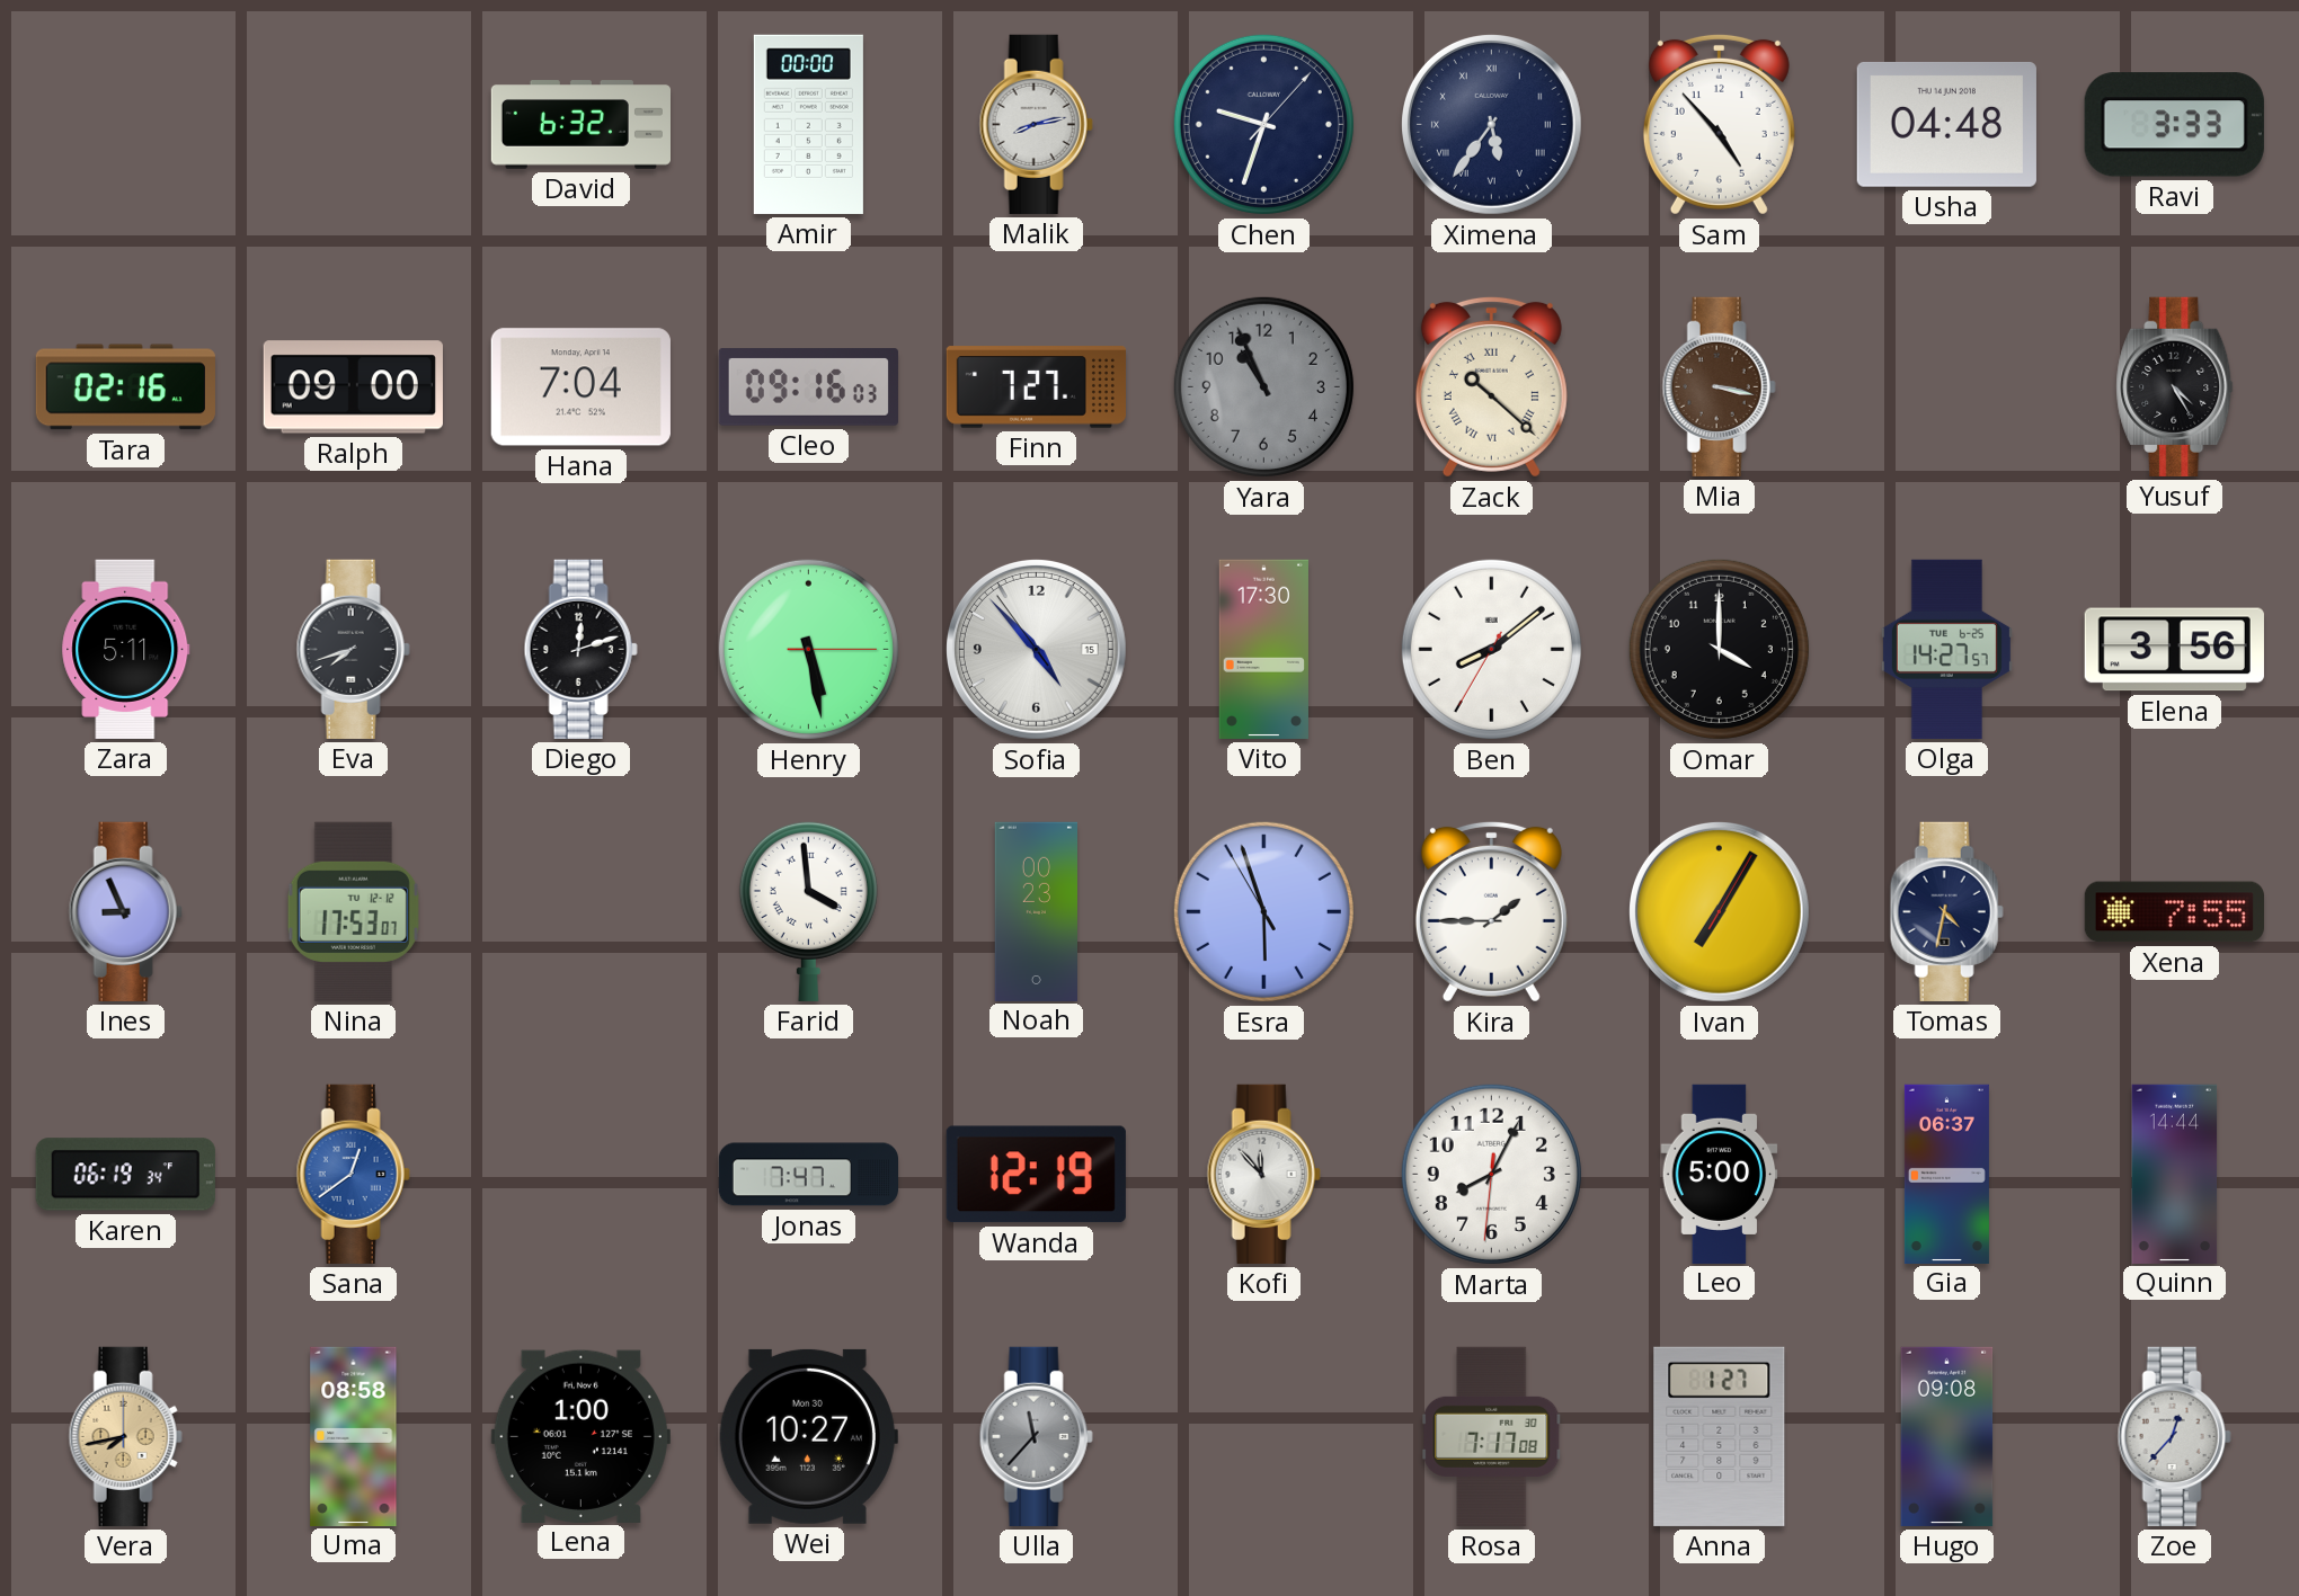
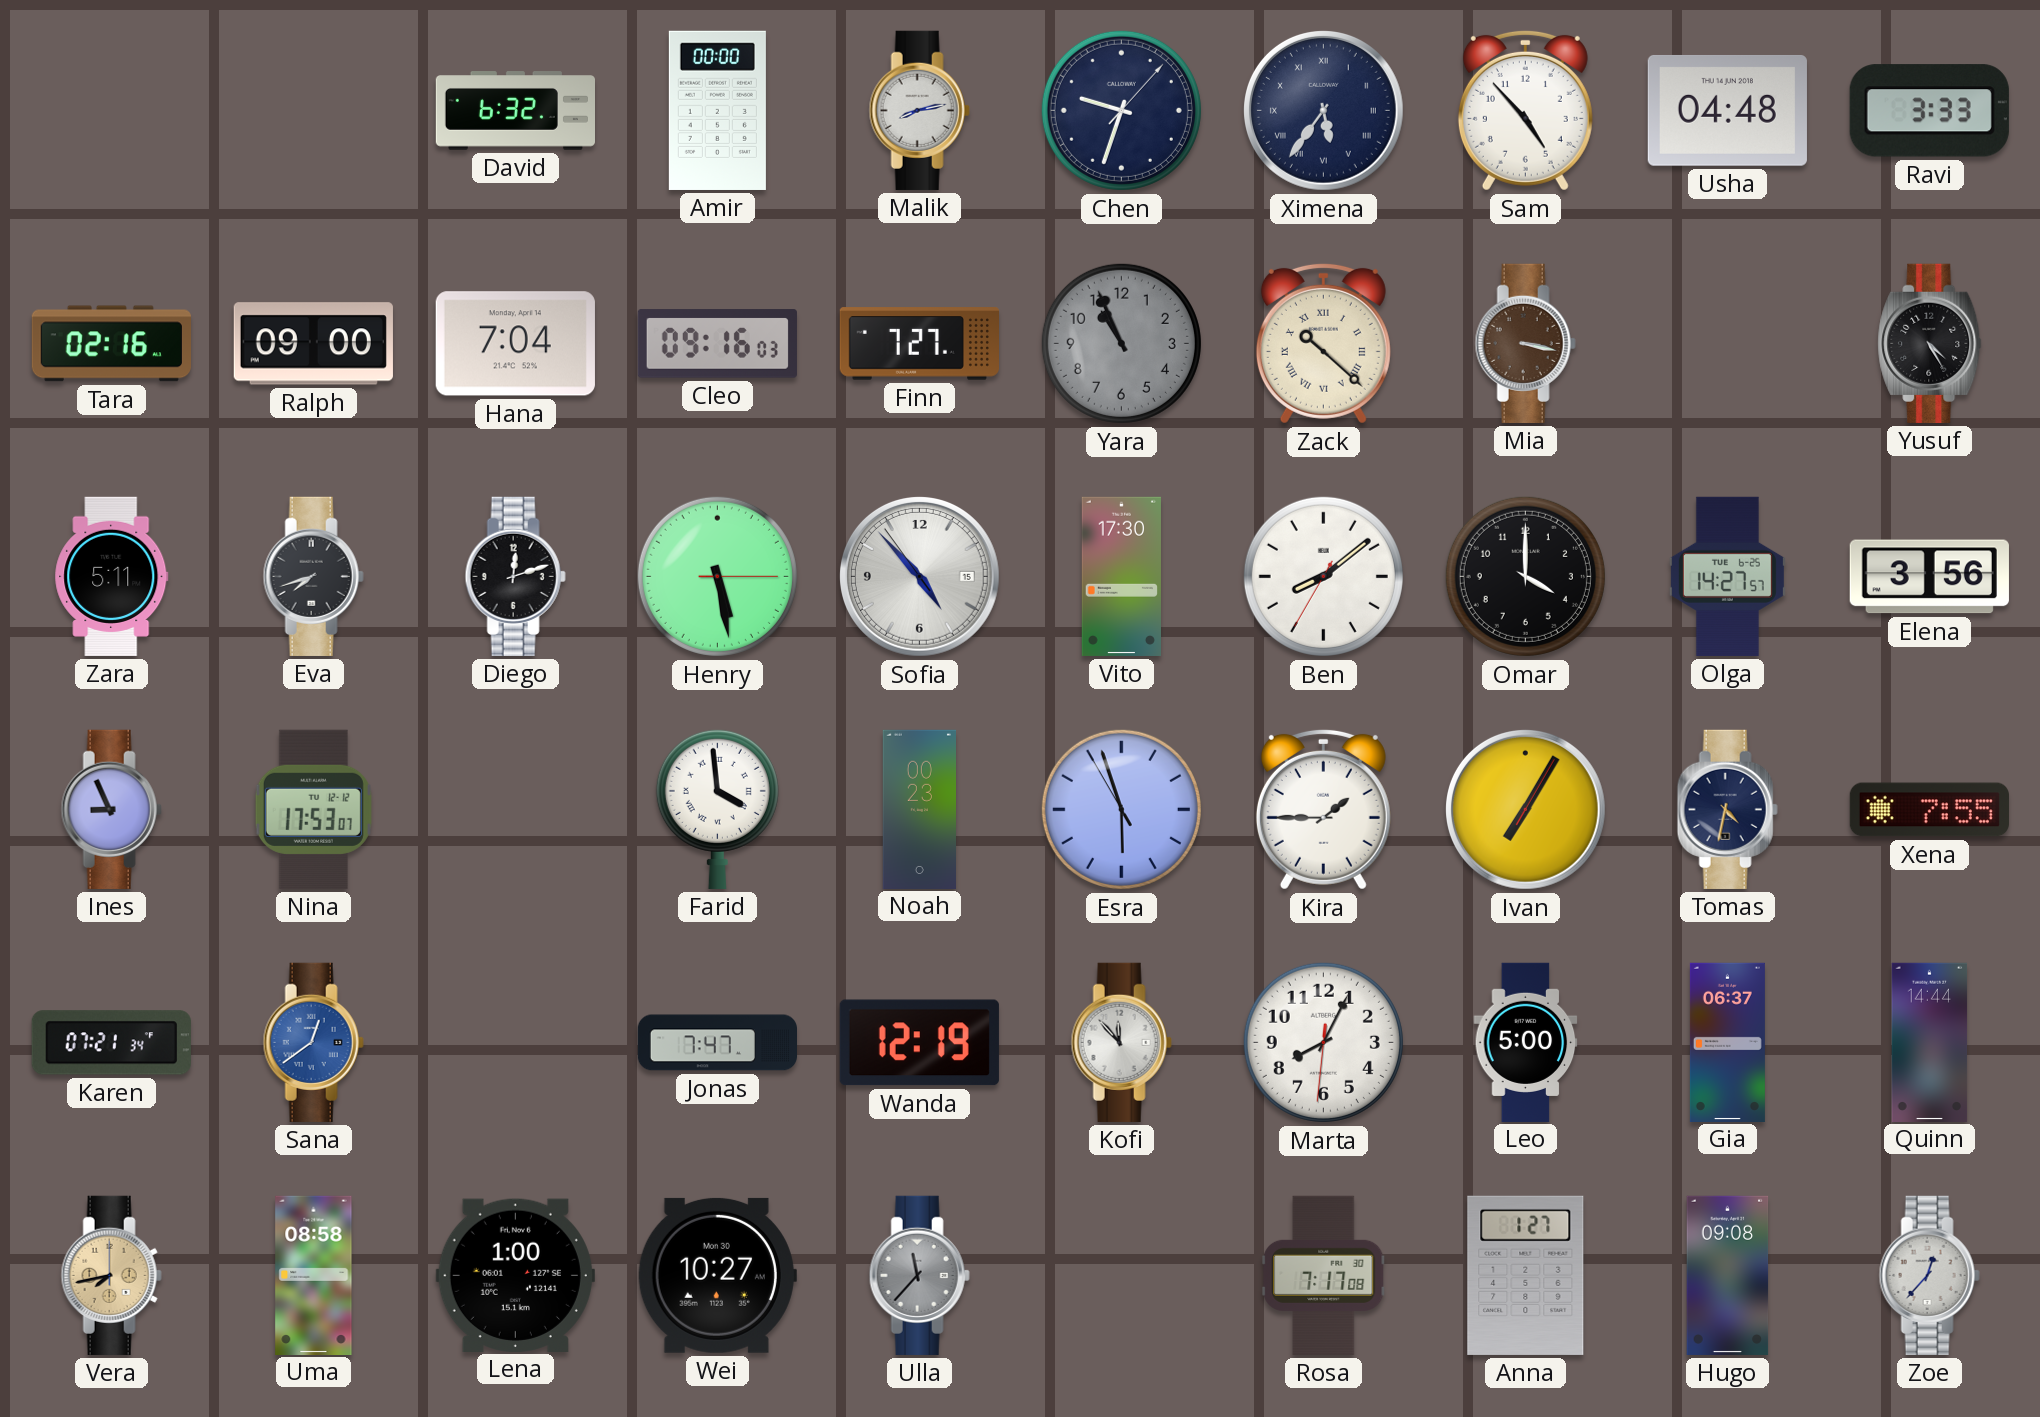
Karen: 06:19 -> 07:21
